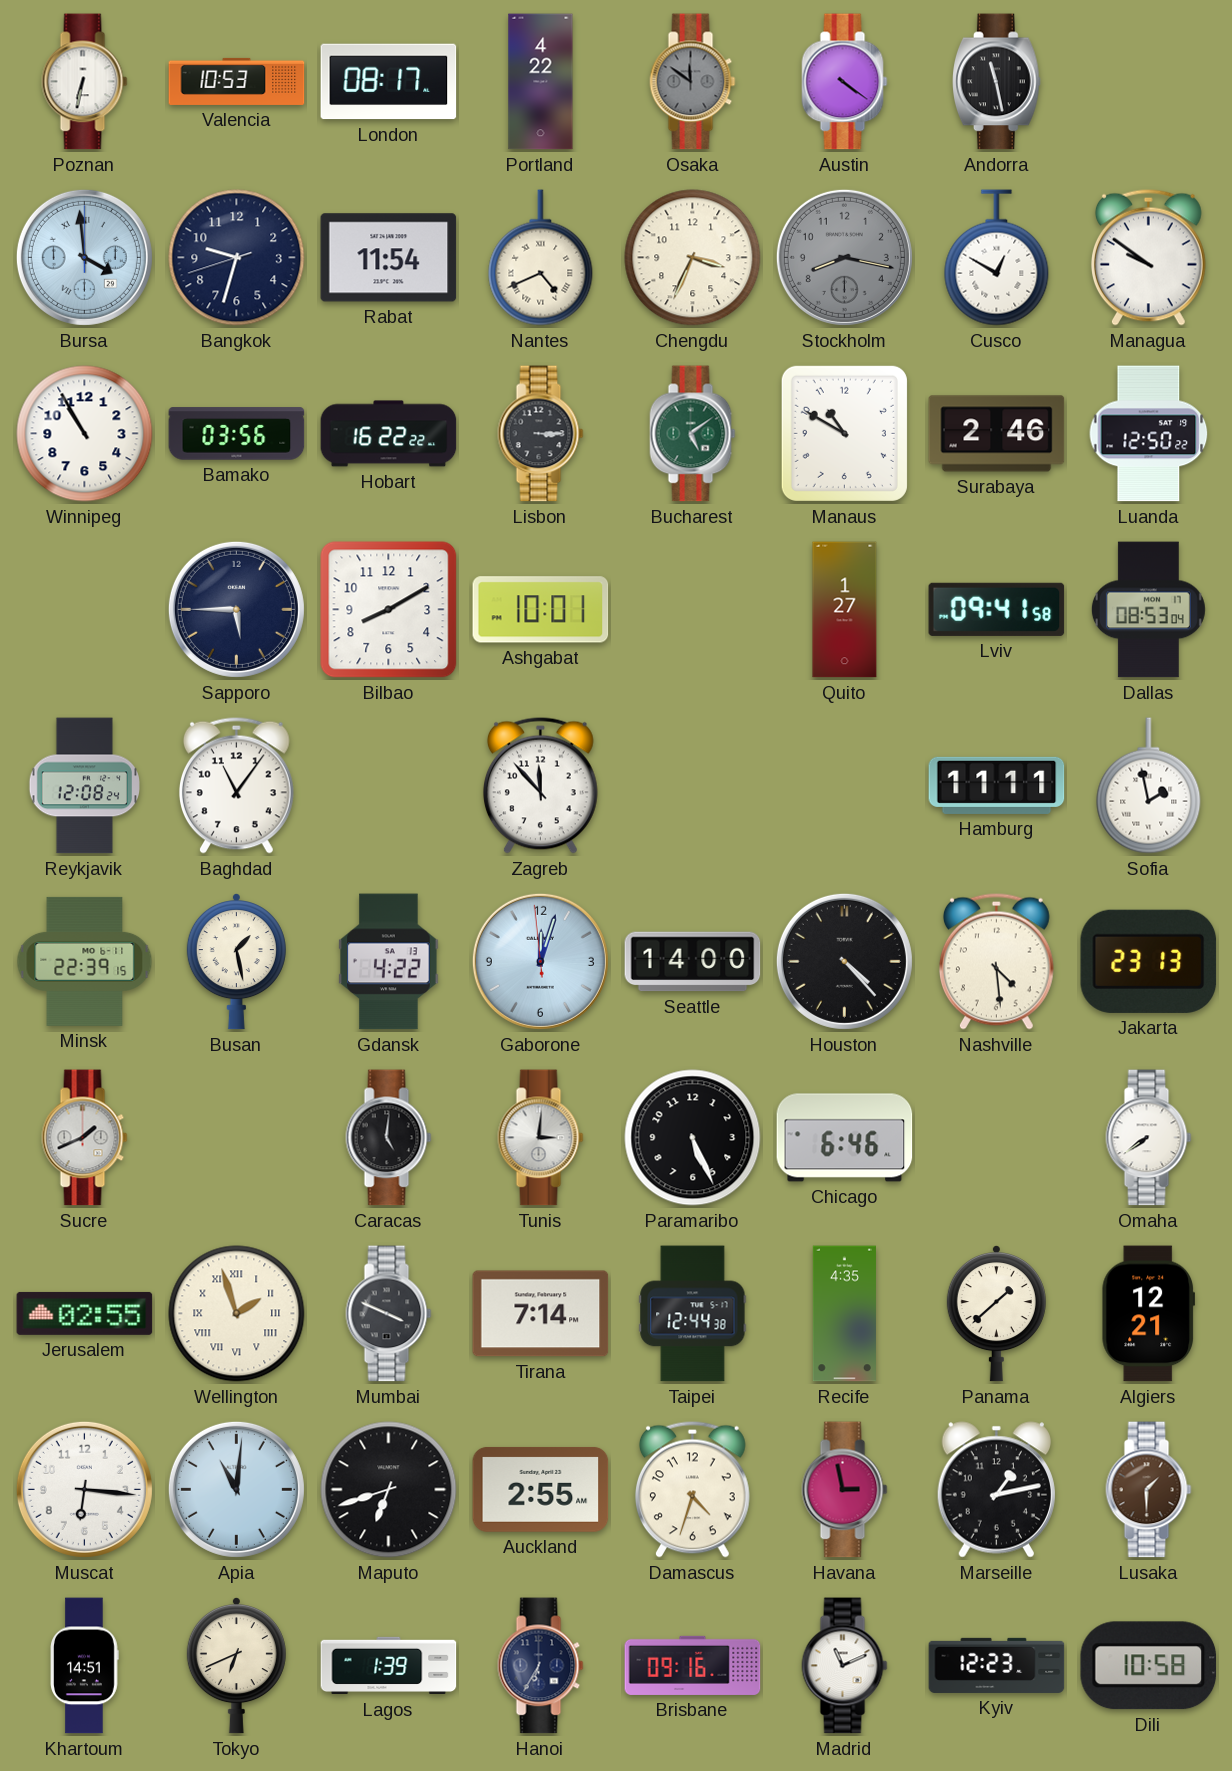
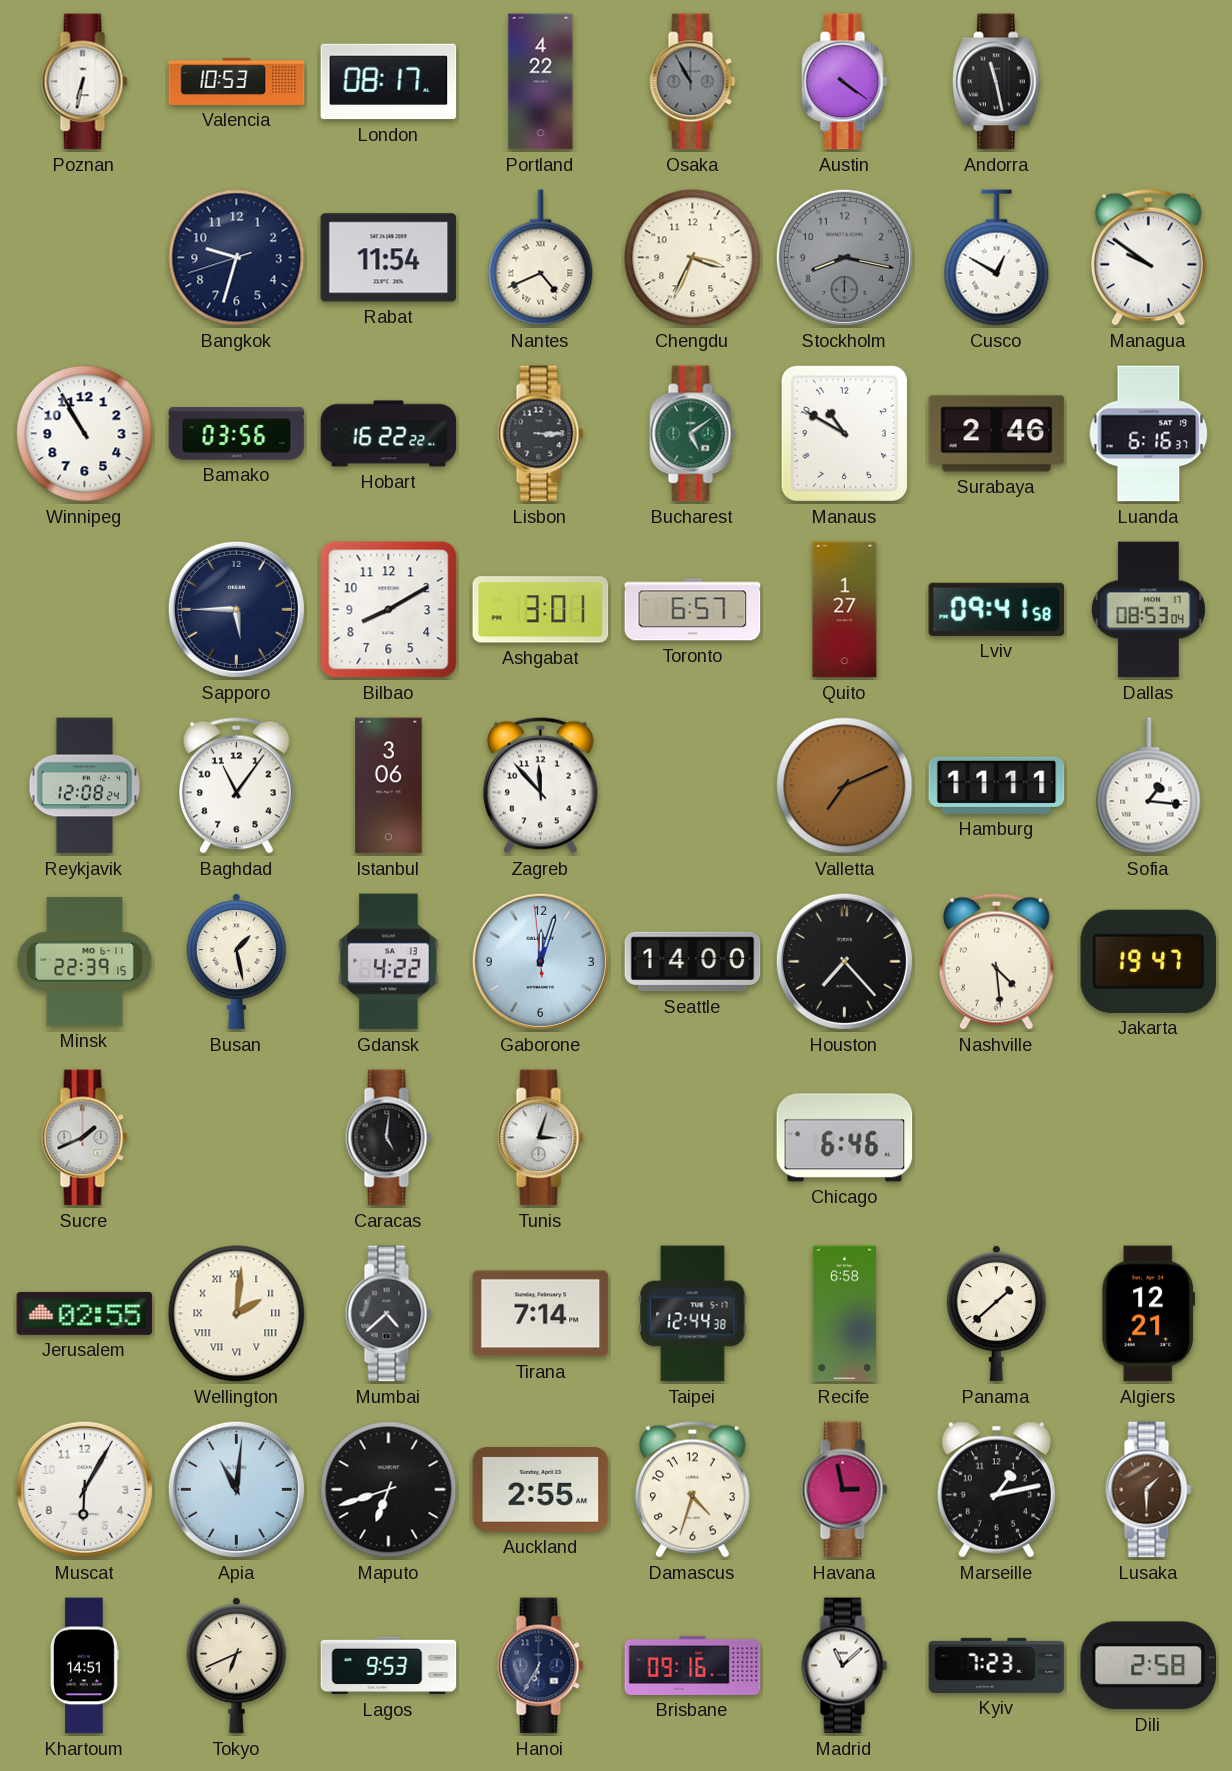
Osaka: 11:51 -> 10:55
Bursa: 3:59 -> none
Luanda: 12:50 -> 6:16
Ashgabat: 10:01 -> 3:01
Toronto: none -> 6:57
Istanbul: none -> 3:06
Valletta: none -> 7:11
Sofia: 1:58 -> 1:16
Houston: 4:23 -> 7:23
Jakarta: 23:13 -> 19:47
Tunis: 3:01 -> 3:03
Paramaribo: 5:26 -> none
Omaha: 7:39 -> none
Wellington: 1:57 -> 2:01
Mumbai: 3:49 -> 4:38
Recife: 4:35 -> 6:58
Muscat: 6:16 -> 6:05
Lagos: 1:39 -> 9:53
Madrid: 11:11 -> 11:08
Kyiv: 12:23 -> 7:23
Dili: 10:58 -> 2:58
